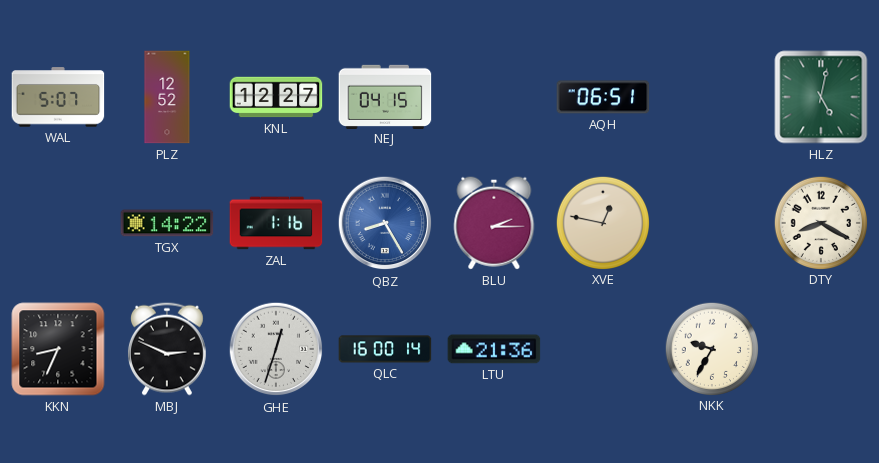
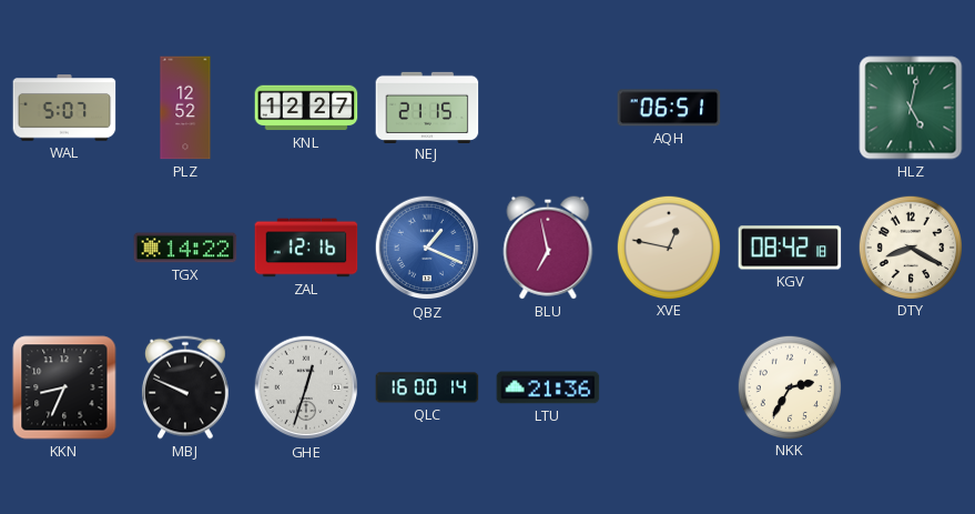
NEJ: 04:15 -> 21:15
ZAL: 1:16 -> 12:16
QBZ: 8:25 -> 1:19
BLU: 2:15 -> 6:58
KGV: none -> 08:42
MBJ: 2:49 -> 9:49
NKK: 9:35 -> 2:35
